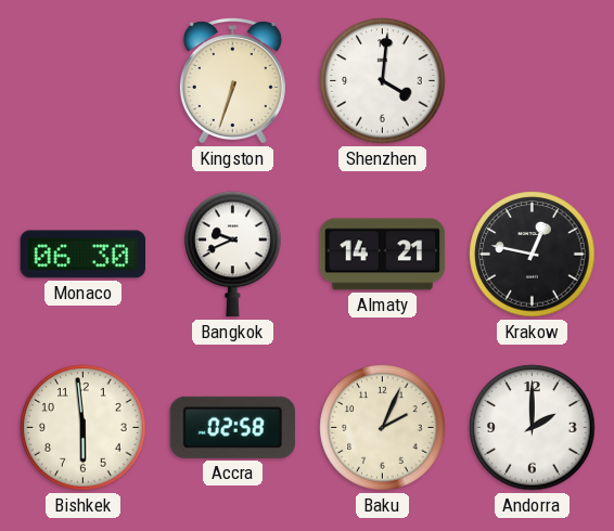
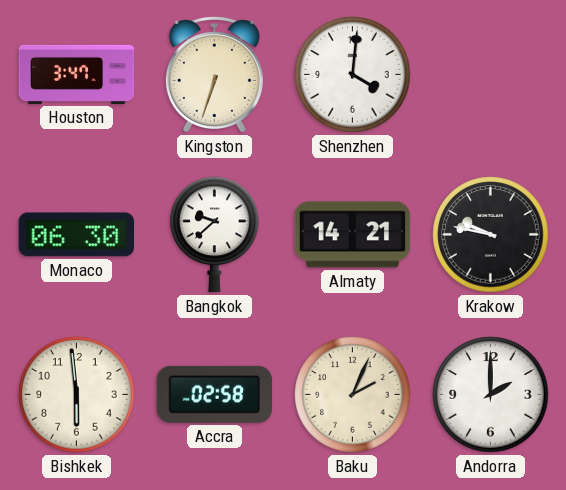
Houston: none -> 3:47
Bangkok: 9:41 -> 9:38
Krakow: 12:47 -> 9:47
